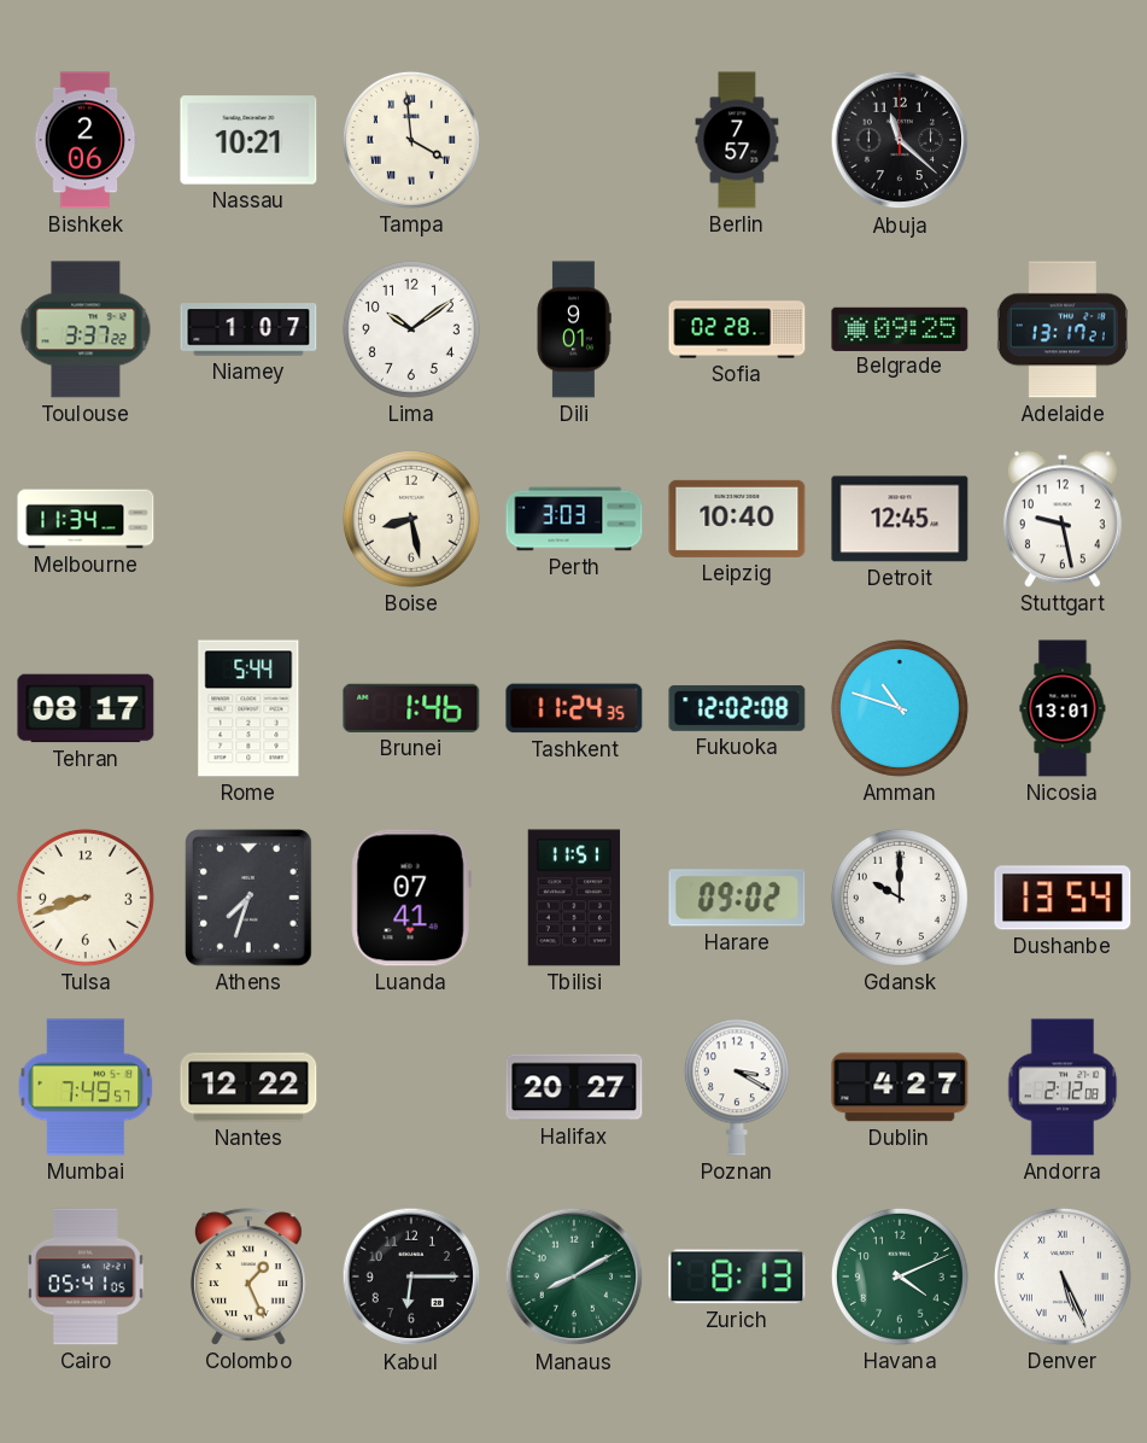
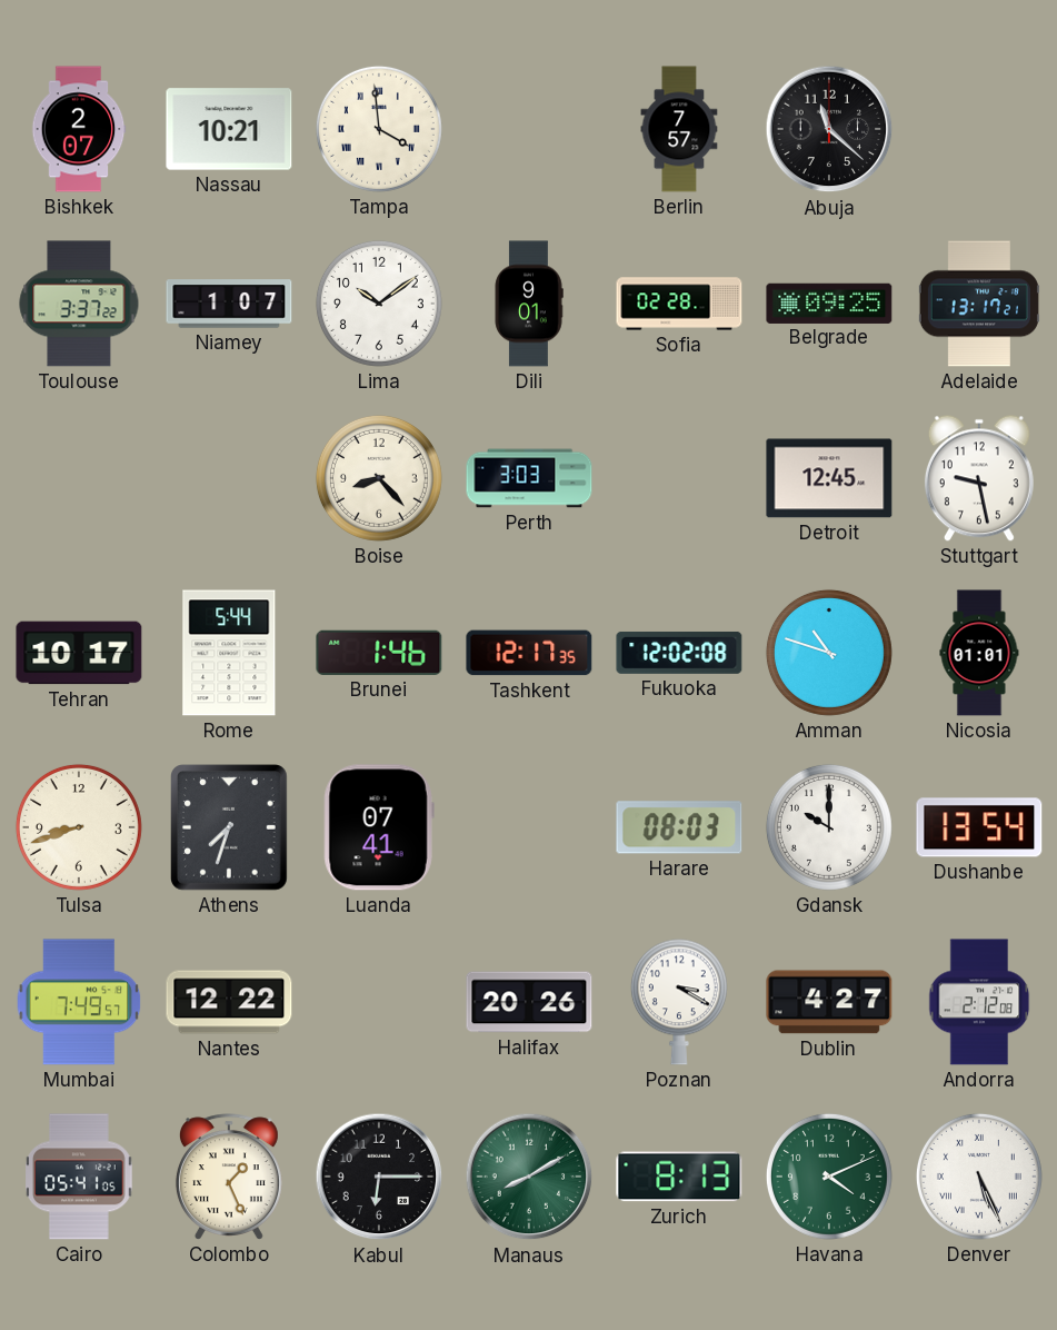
Bishkek: 2:06 -> 2:07
Melbourne: 11:34 -> none
Boise: 8:28 -> 8:23
Leipzig: 10:40 -> none
Tehran: 08:17 -> 10:17
Tashkent: 11:24 -> 12:17
Nicosia: 13:01 -> 01:01
Tbilisi: 11:51 -> none
Harare: 09:02 -> 08:03
Halifax: 20:27 -> 20:26
